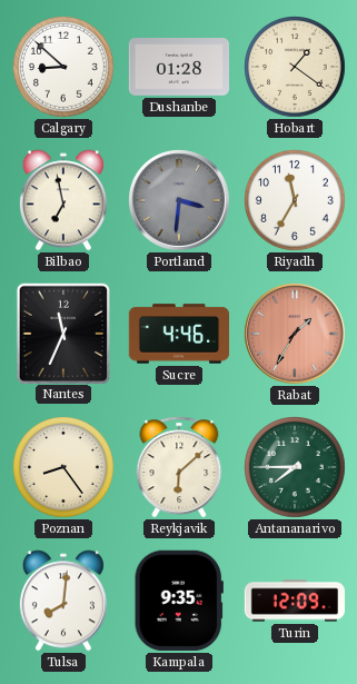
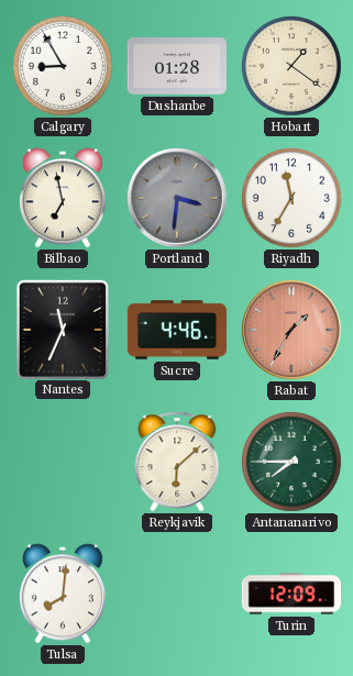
Calgary: 8:52 -> 8:55
Poznan: 8:24 -> none
Kampala: 9:35 -> none
